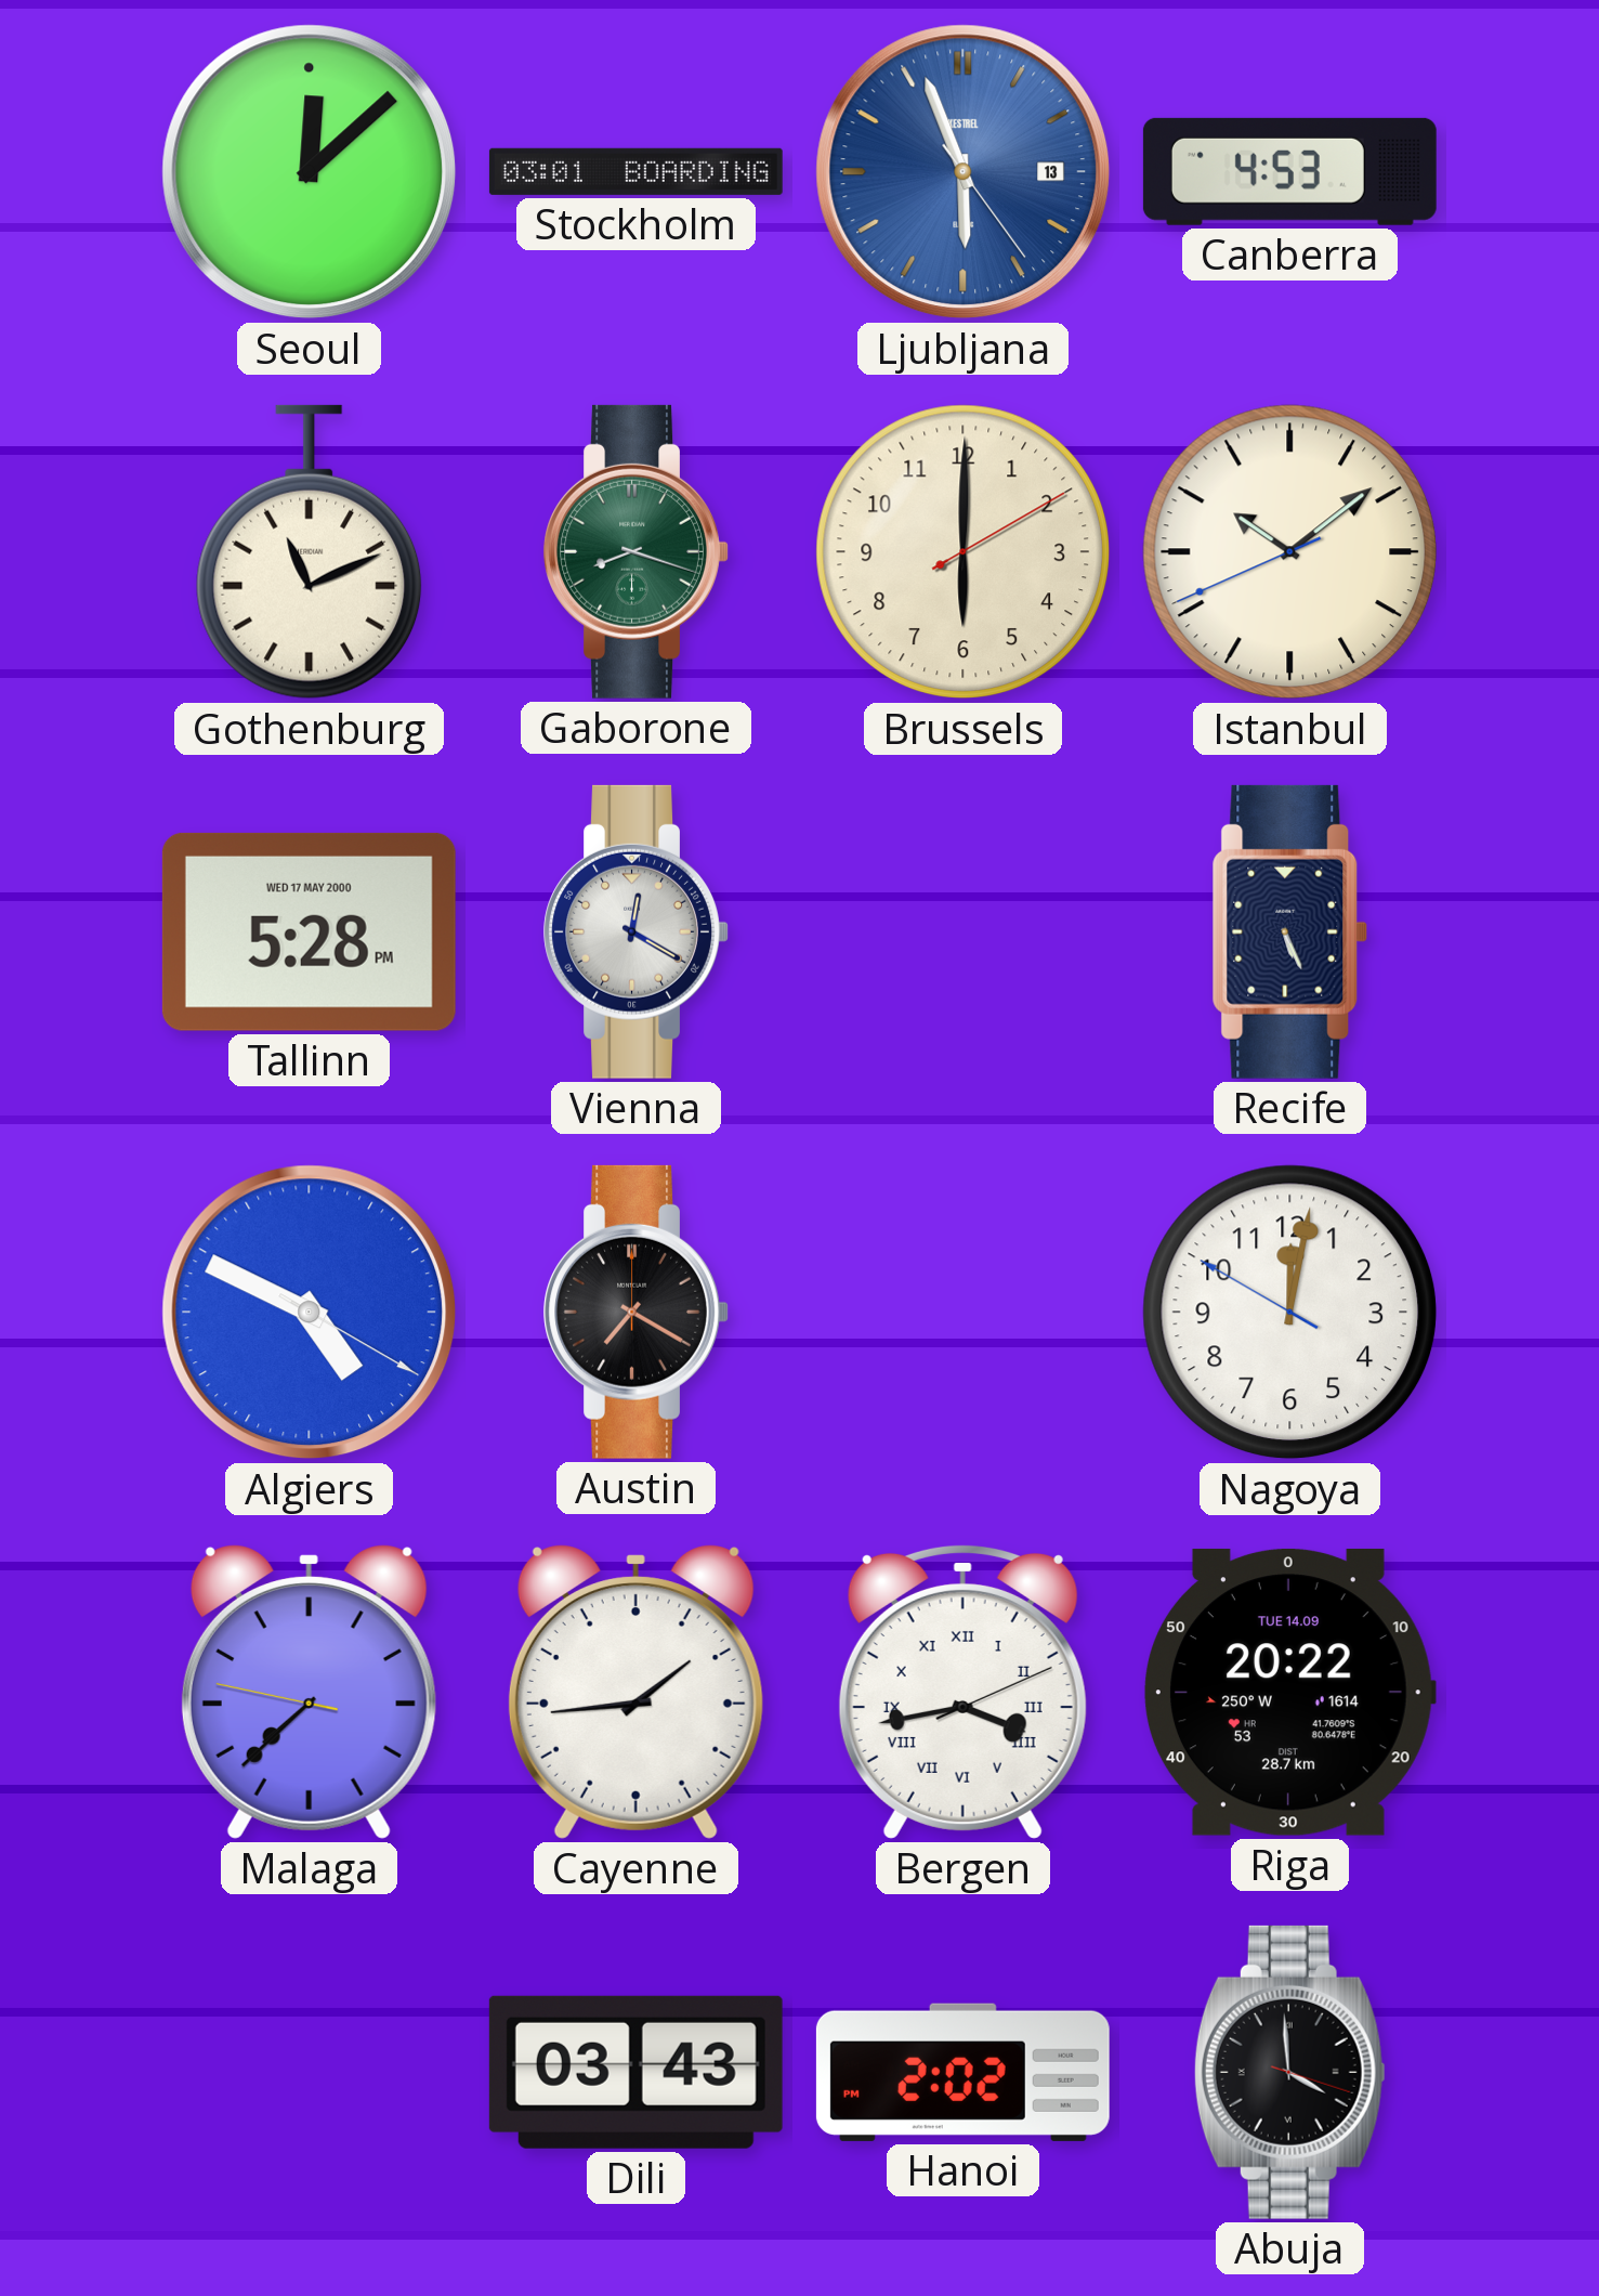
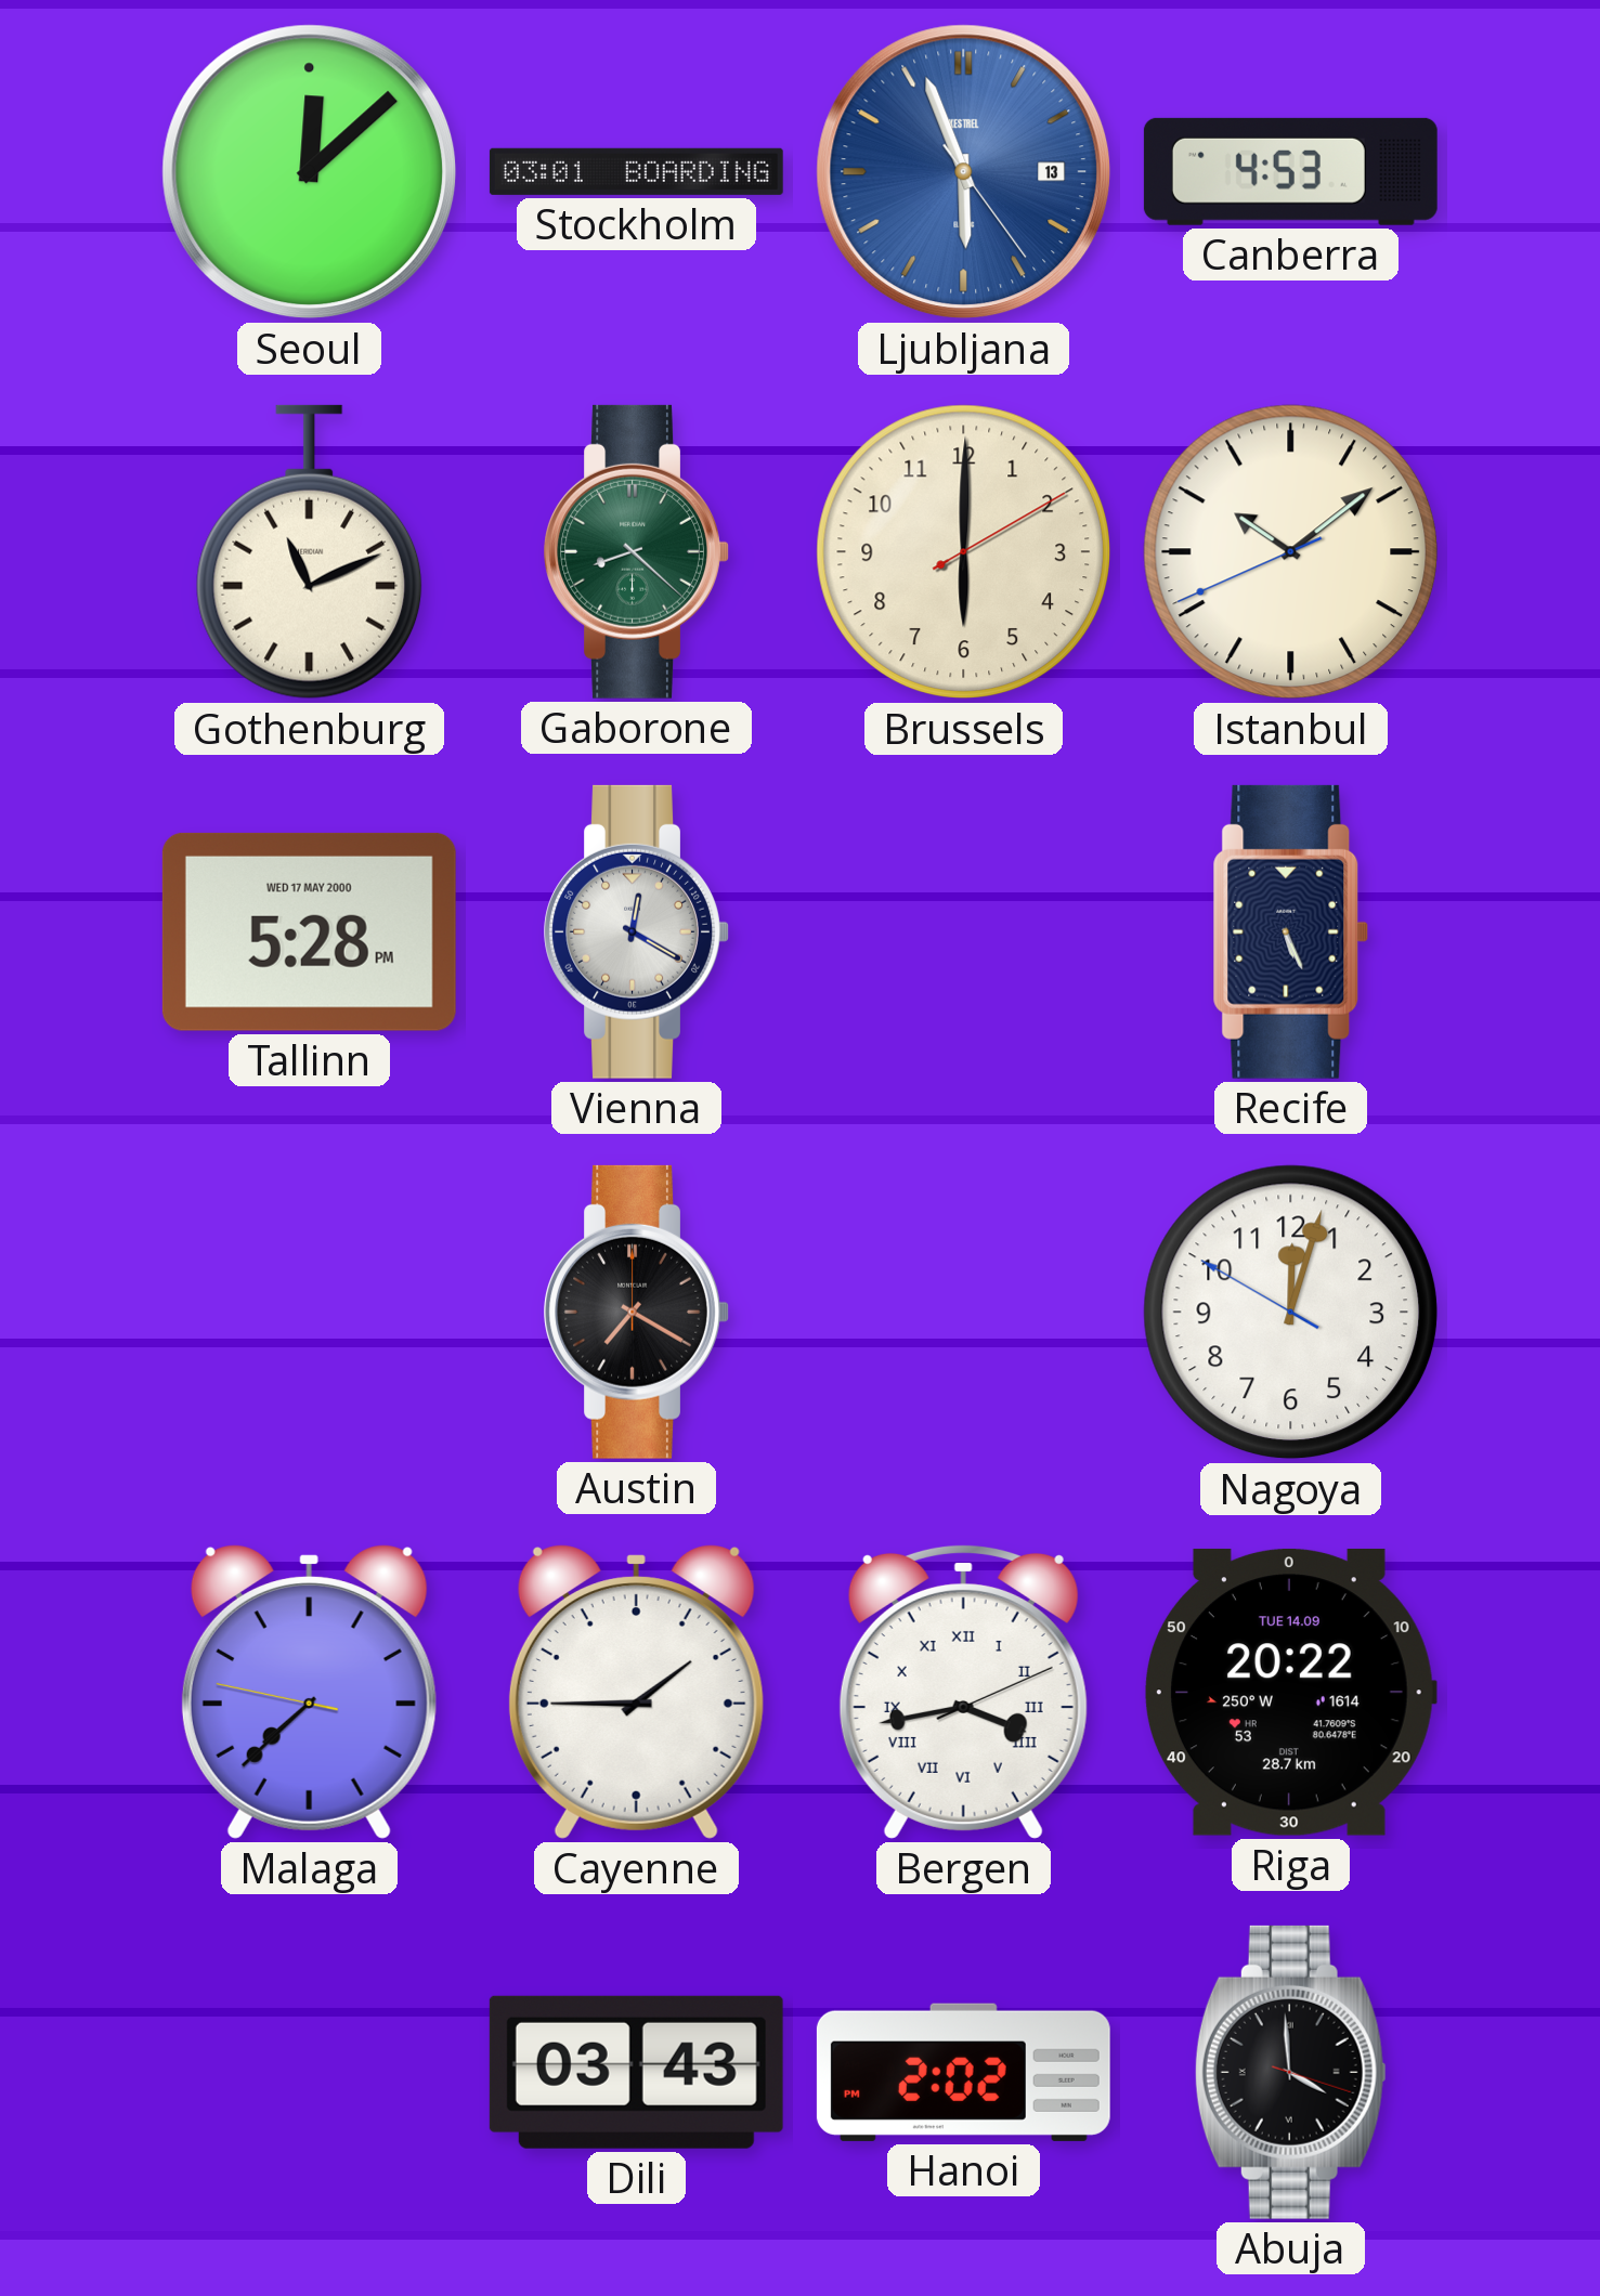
Gaborone: 8:18 -> 8:22
Algiers: 4:49 -> none
Nagoya: 12:01 -> 12:02
Cayenne: 1:44 -> 1:45
